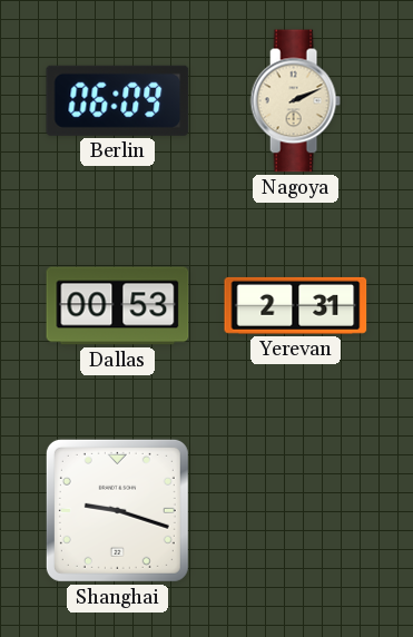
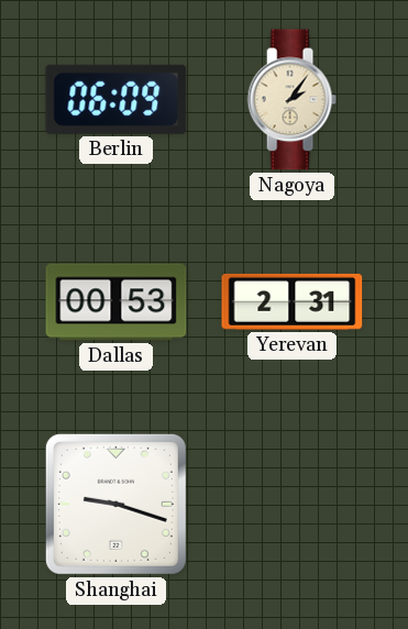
Nagoya: 2:11 -> 2:06
